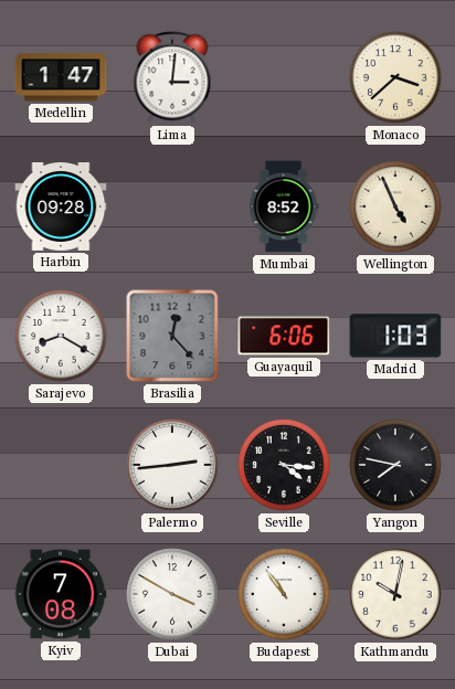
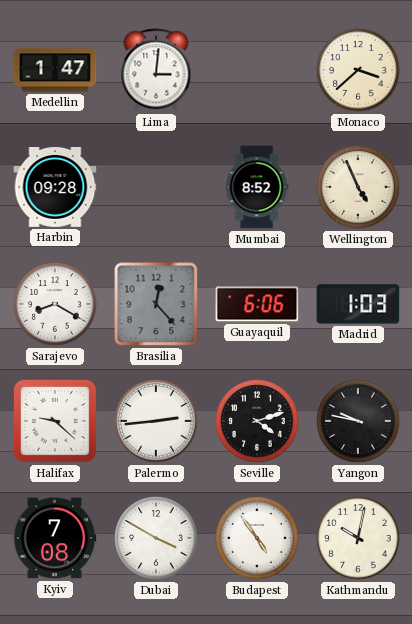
Halifax: none -> 9:22
Seville: 4:16 -> 4:12
Yangon: 7:47 -> 9:47
Budapest: 10:54 -> 4:54
